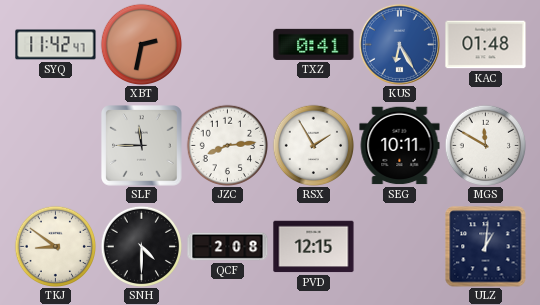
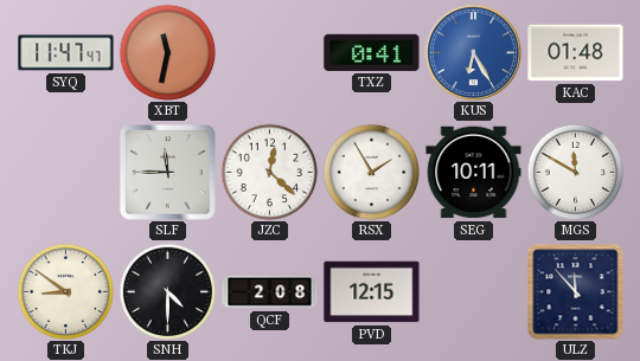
SYQ: 11:42 -> 11:47
XBT: 2:32 -> 11:32
JZC: 8:14 -> 12:22
ULZ: 1:01 -> 11:53
